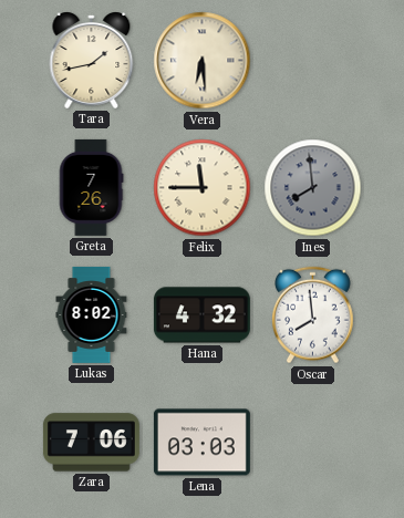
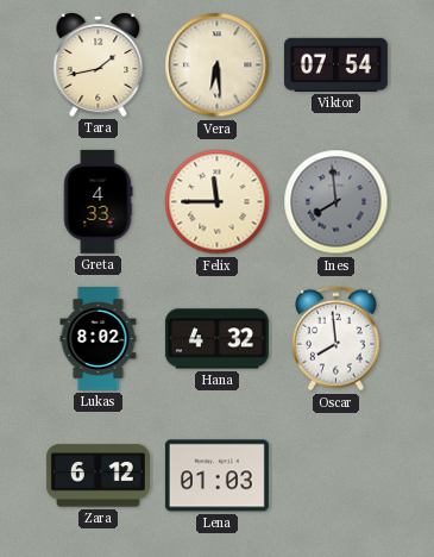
Viktor: none -> 07:54
Greta: 7:26 -> 4:33
Zara: 7:06 -> 6:12
Lena: 03:03 -> 01:03
